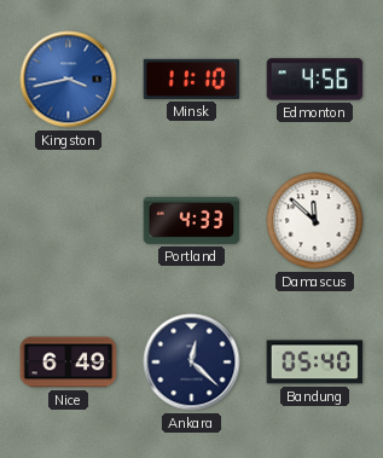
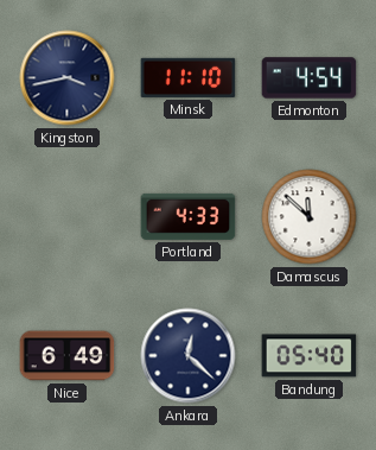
Kingston dial: blue -> navy
Edmonton: 4:56 -> 4:54
